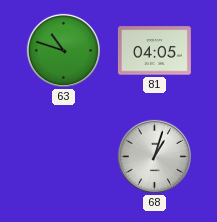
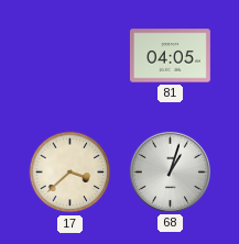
63: 10:48 -> none
17: none -> 3:38
